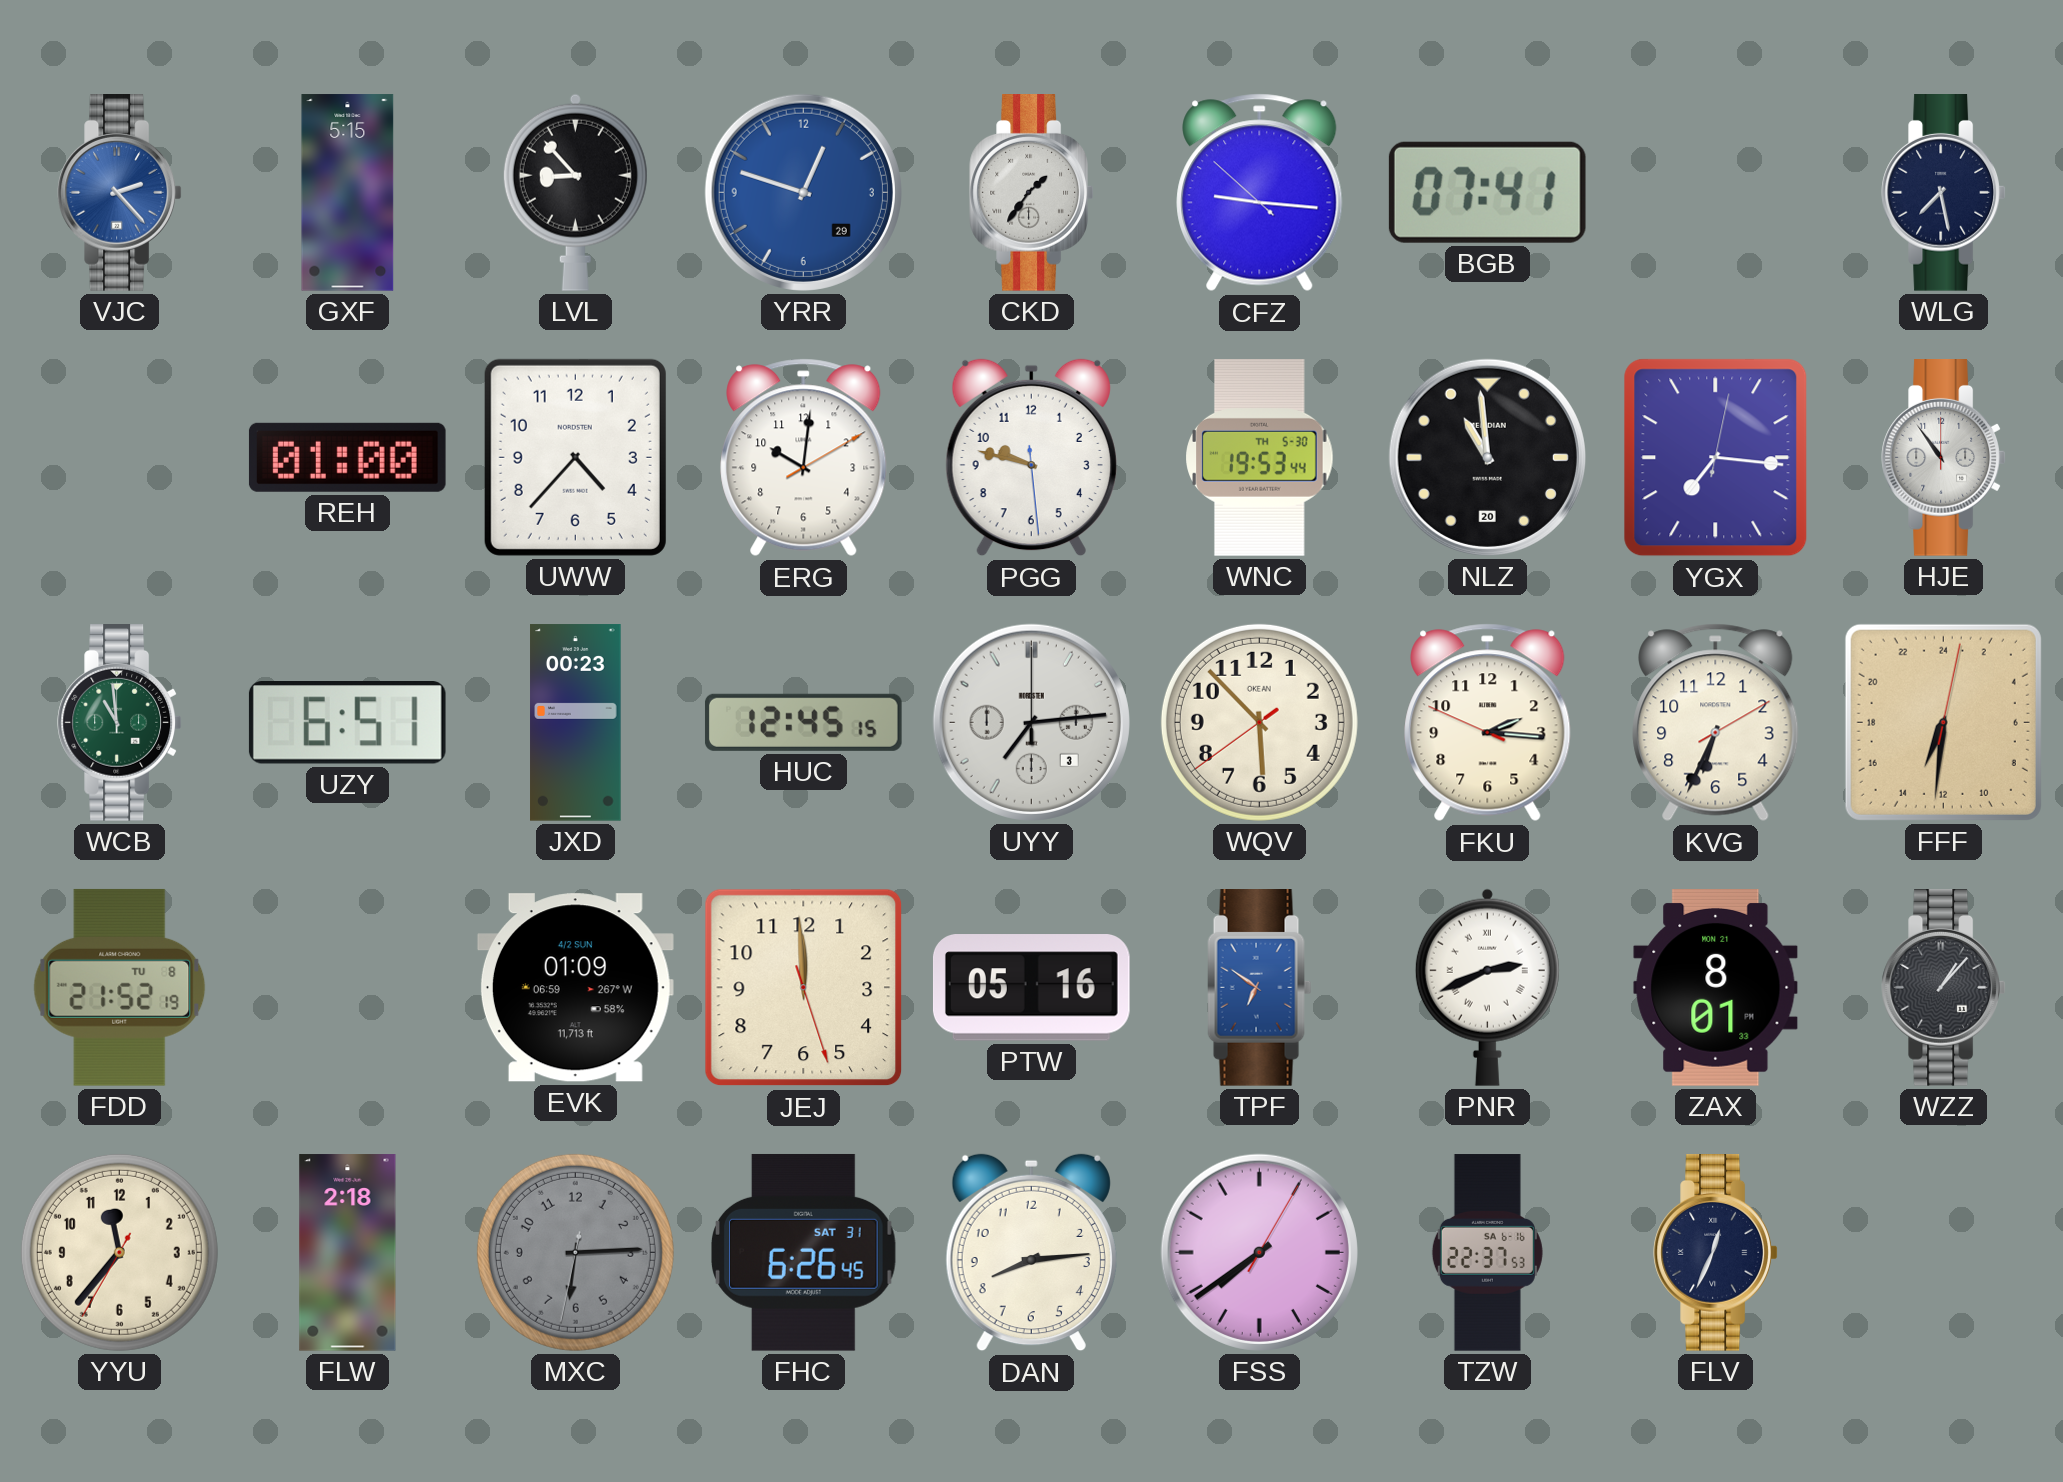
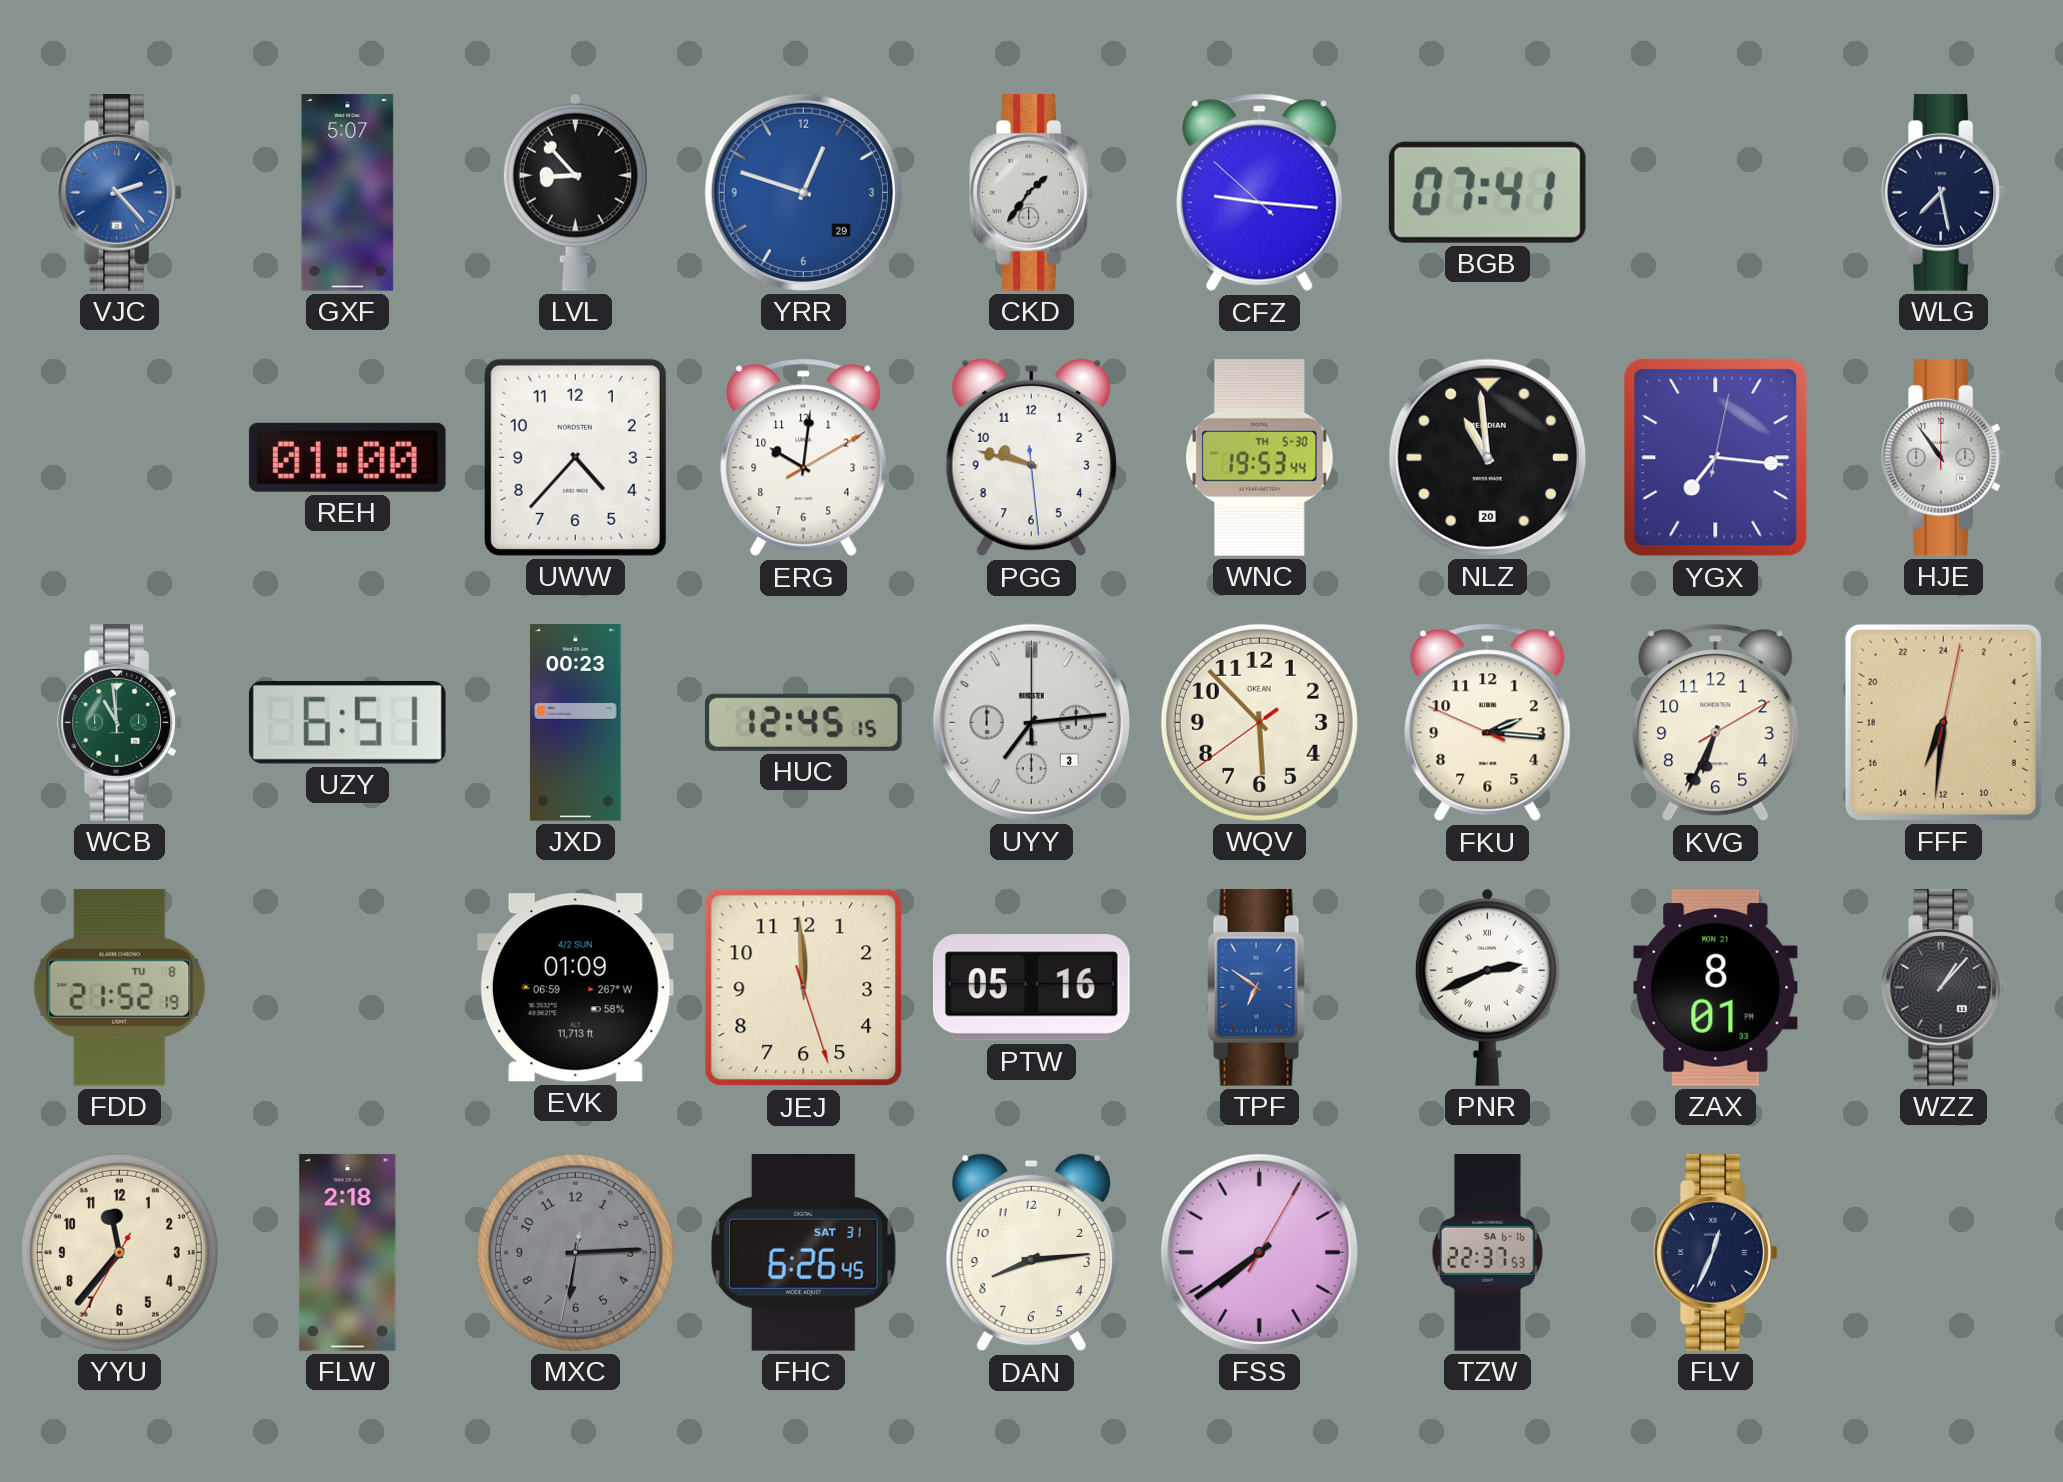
GXF: 5:15 -> 5:07
